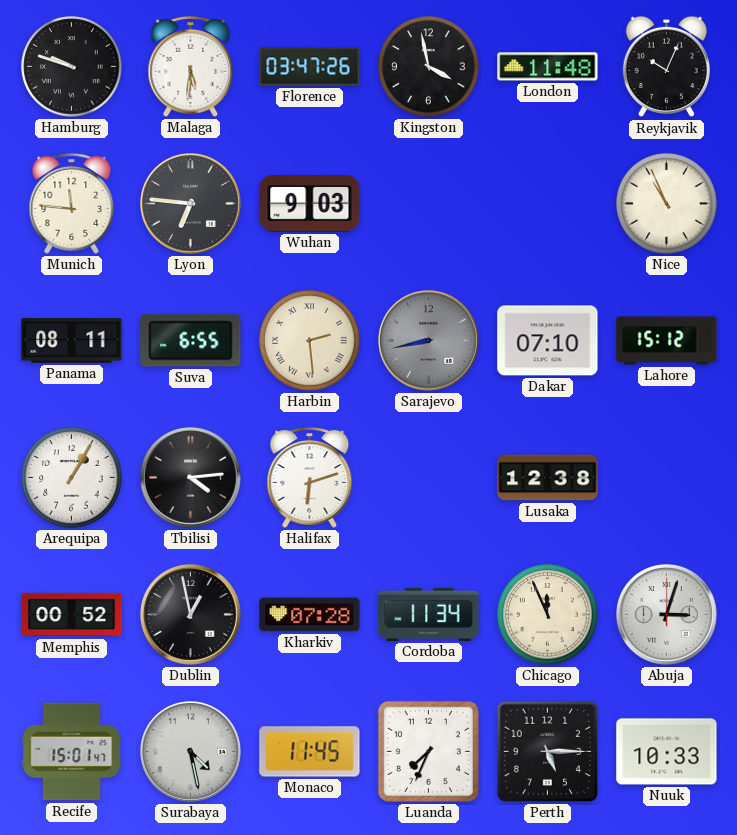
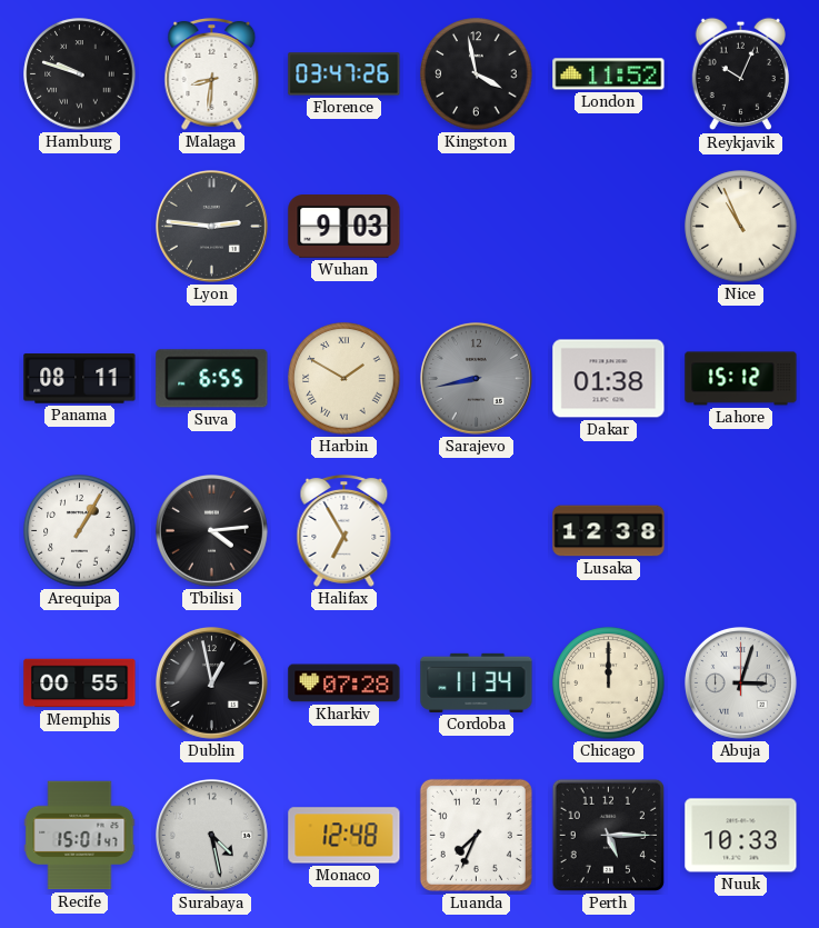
Malaga: 5:31 -> 8:31
London: 11:48 -> 11:52
Munich: 11:46 -> none
Lyon: 6:46 -> 2:46
Harbin: 2:29 -> 1:50
Dakar: 07:10 -> 01:38
Halifax: 6:12 -> 6:55
Memphis: 00:52 -> 00:55
Chicago: 11:56 -> 12:00
Monaco: 11:45 -> 12:48
